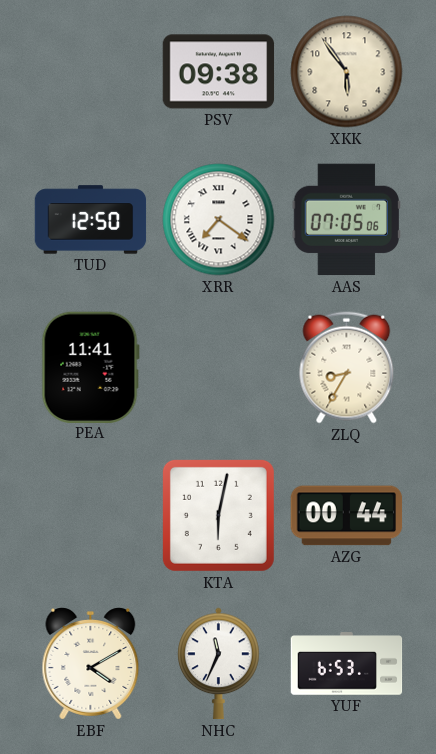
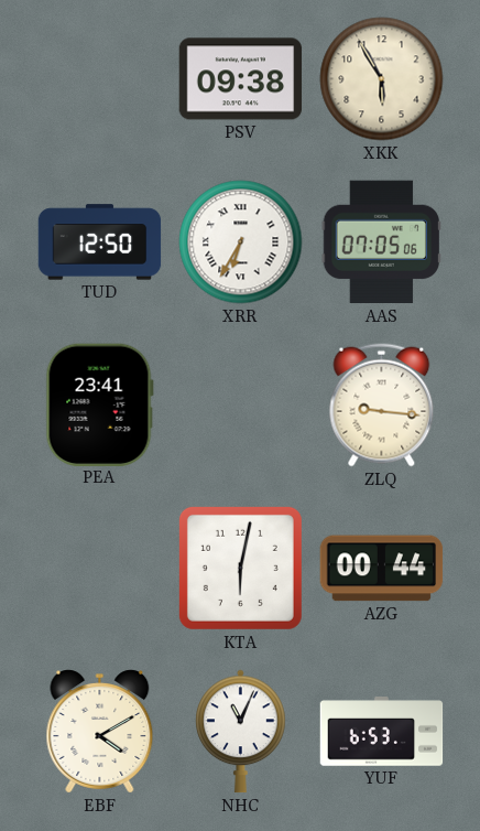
XKK: 5:54 -> 5:55
XRR: 7:21 -> 6:35
PEA: 11:41 -> 23:41
ZLQ: 8:35 -> 9:16
NHC: 11:34 -> 11:04
